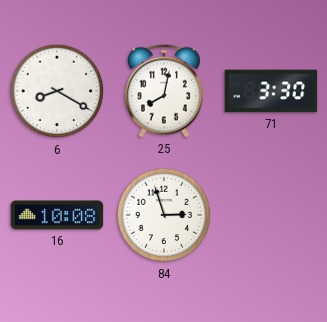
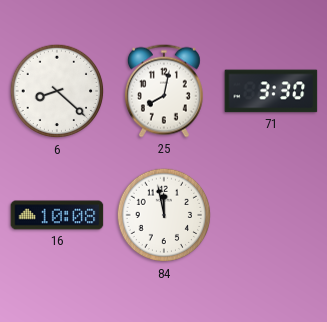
6: 8:20 -> 8:22
84: 2:57 -> 11:58
